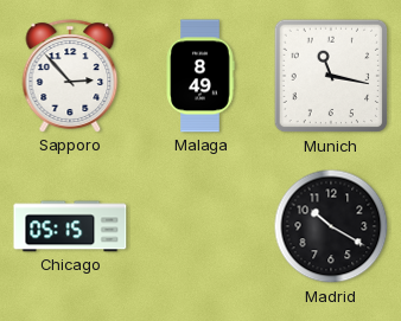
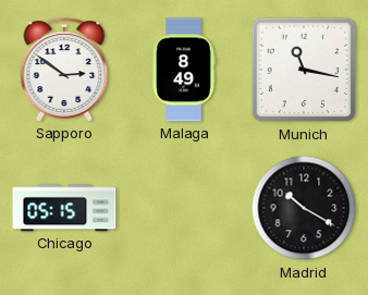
Sapporo: 2:53 -> 2:51
